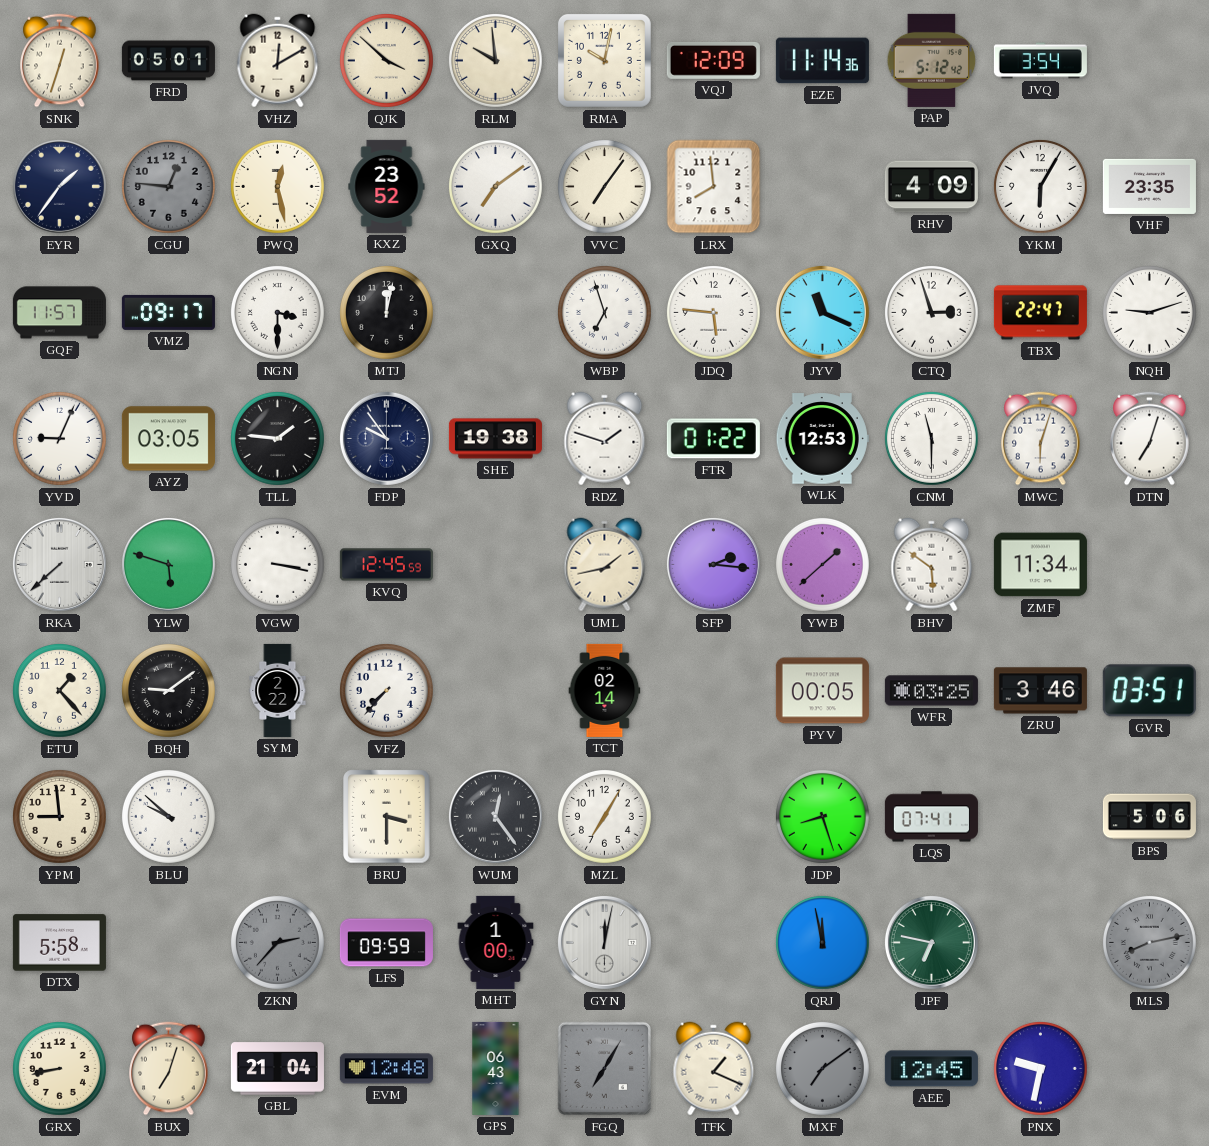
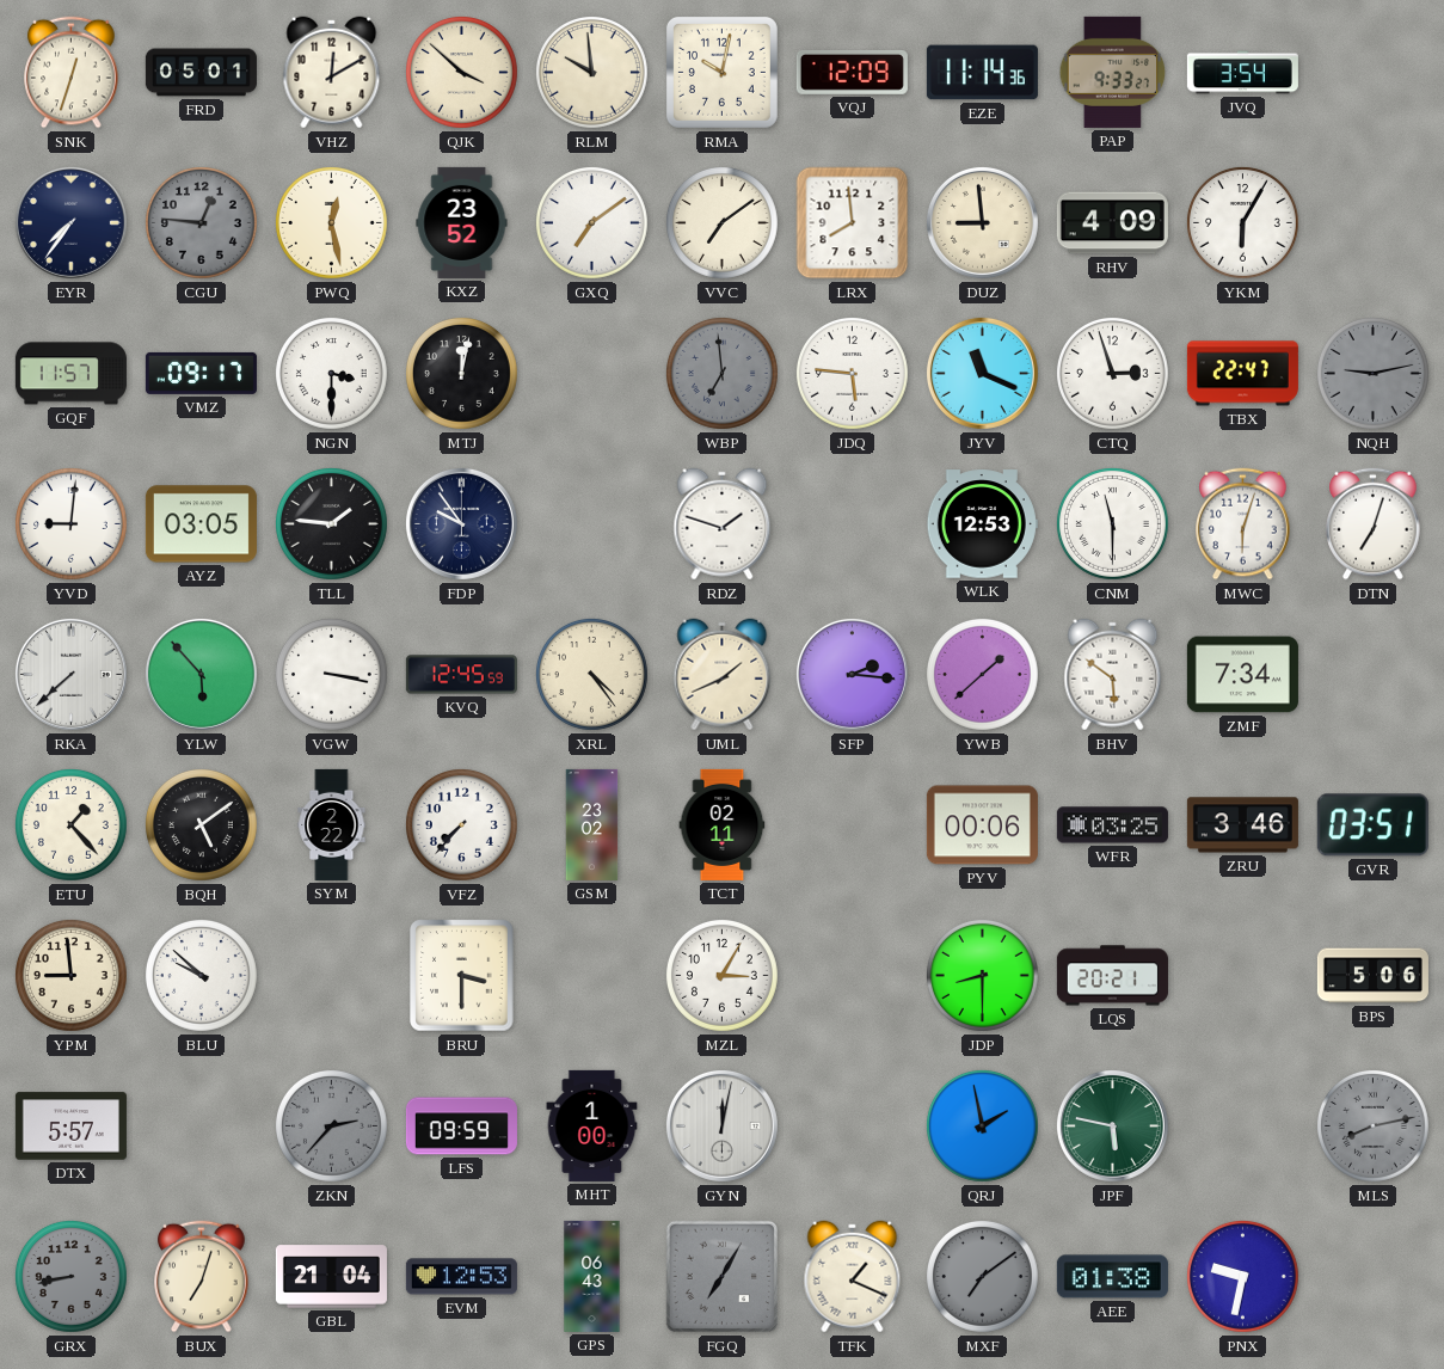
PAP: 5:12 -> 9:33
EYR: 1:36 -> 7:36
VVC: 7:06 -> 7:09
DUZ: none -> 8:59
VHF: 23:35 -> none
WBP: 6:57 -> 6:59
WBP dial: white -> grey
NQH: 9:12 -> 9:13
NQH dial: white -> grey
YVD: 9:04 -> 9:01
SHE: 19:38 -> none
FTR: 01:22 -> none
YLW: 5:48 -> 5:53
XRL: none -> 4:24
UML: 1:43 -> 1:41
ZMF: 11:34 -> 7:34
BQH: 9:09 -> 5:09
GSM: none -> 23:02
TCT: 02:14 -> 02:11
PYV: 00:05 -> 00:06
WUM: 12:24 -> none
MZL: 7:05 -> 3:05
JDP: 8:27 -> 8:30
LQS: 07:41 -> 20:21
DTX: 5:58 -> 5:57
QRJ: 11:58 -> 1:58
JPF: 6:47 -> 5:47
GRX dial: cream -> grey
EVM: 12:48 -> 12:53
AEE: 12:45 -> 01:38
